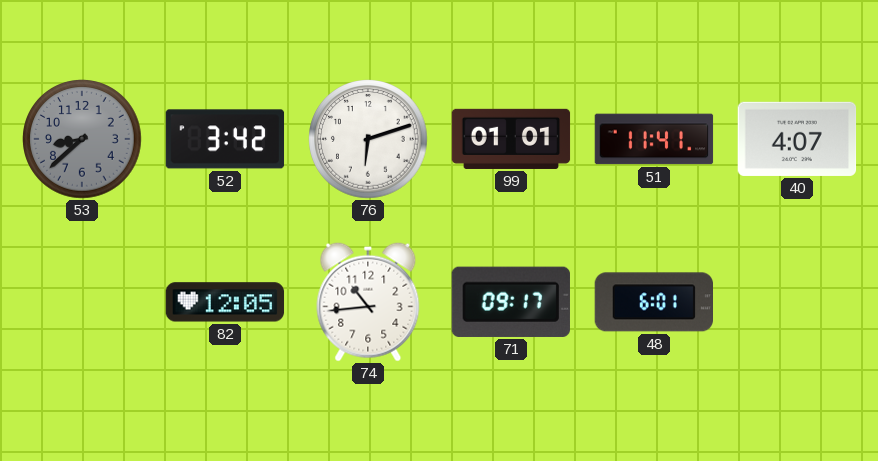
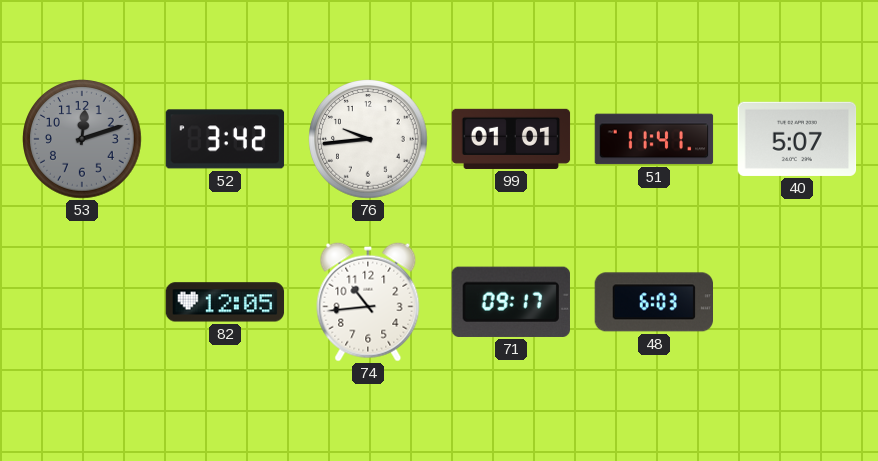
53: 8:38 -> 12:12
76: 6:12 -> 9:44
40: 4:07 -> 5:07
48: 6:01 -> 6:03
